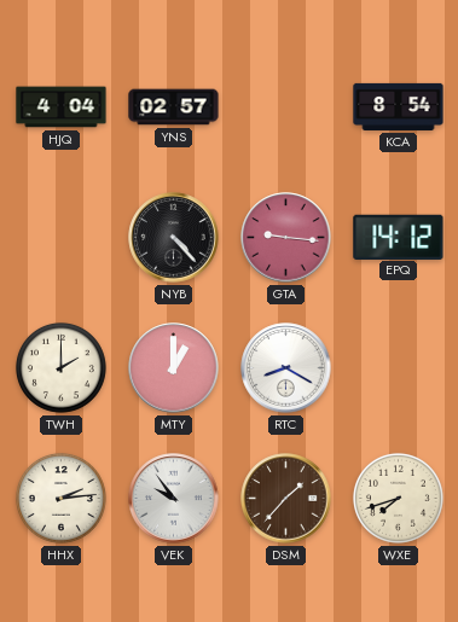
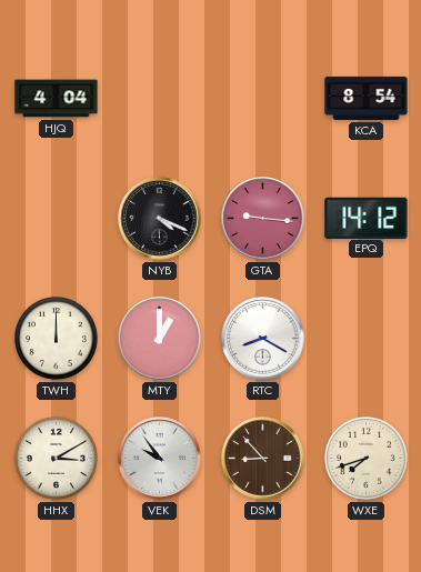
YNS: 02:57 -> none
NYB: 4:23 -> 4:19
TWH: 2:00 -> 12:00
HHX: 2:14 -> 3:10
DSM: 1:37 -> 8:53
